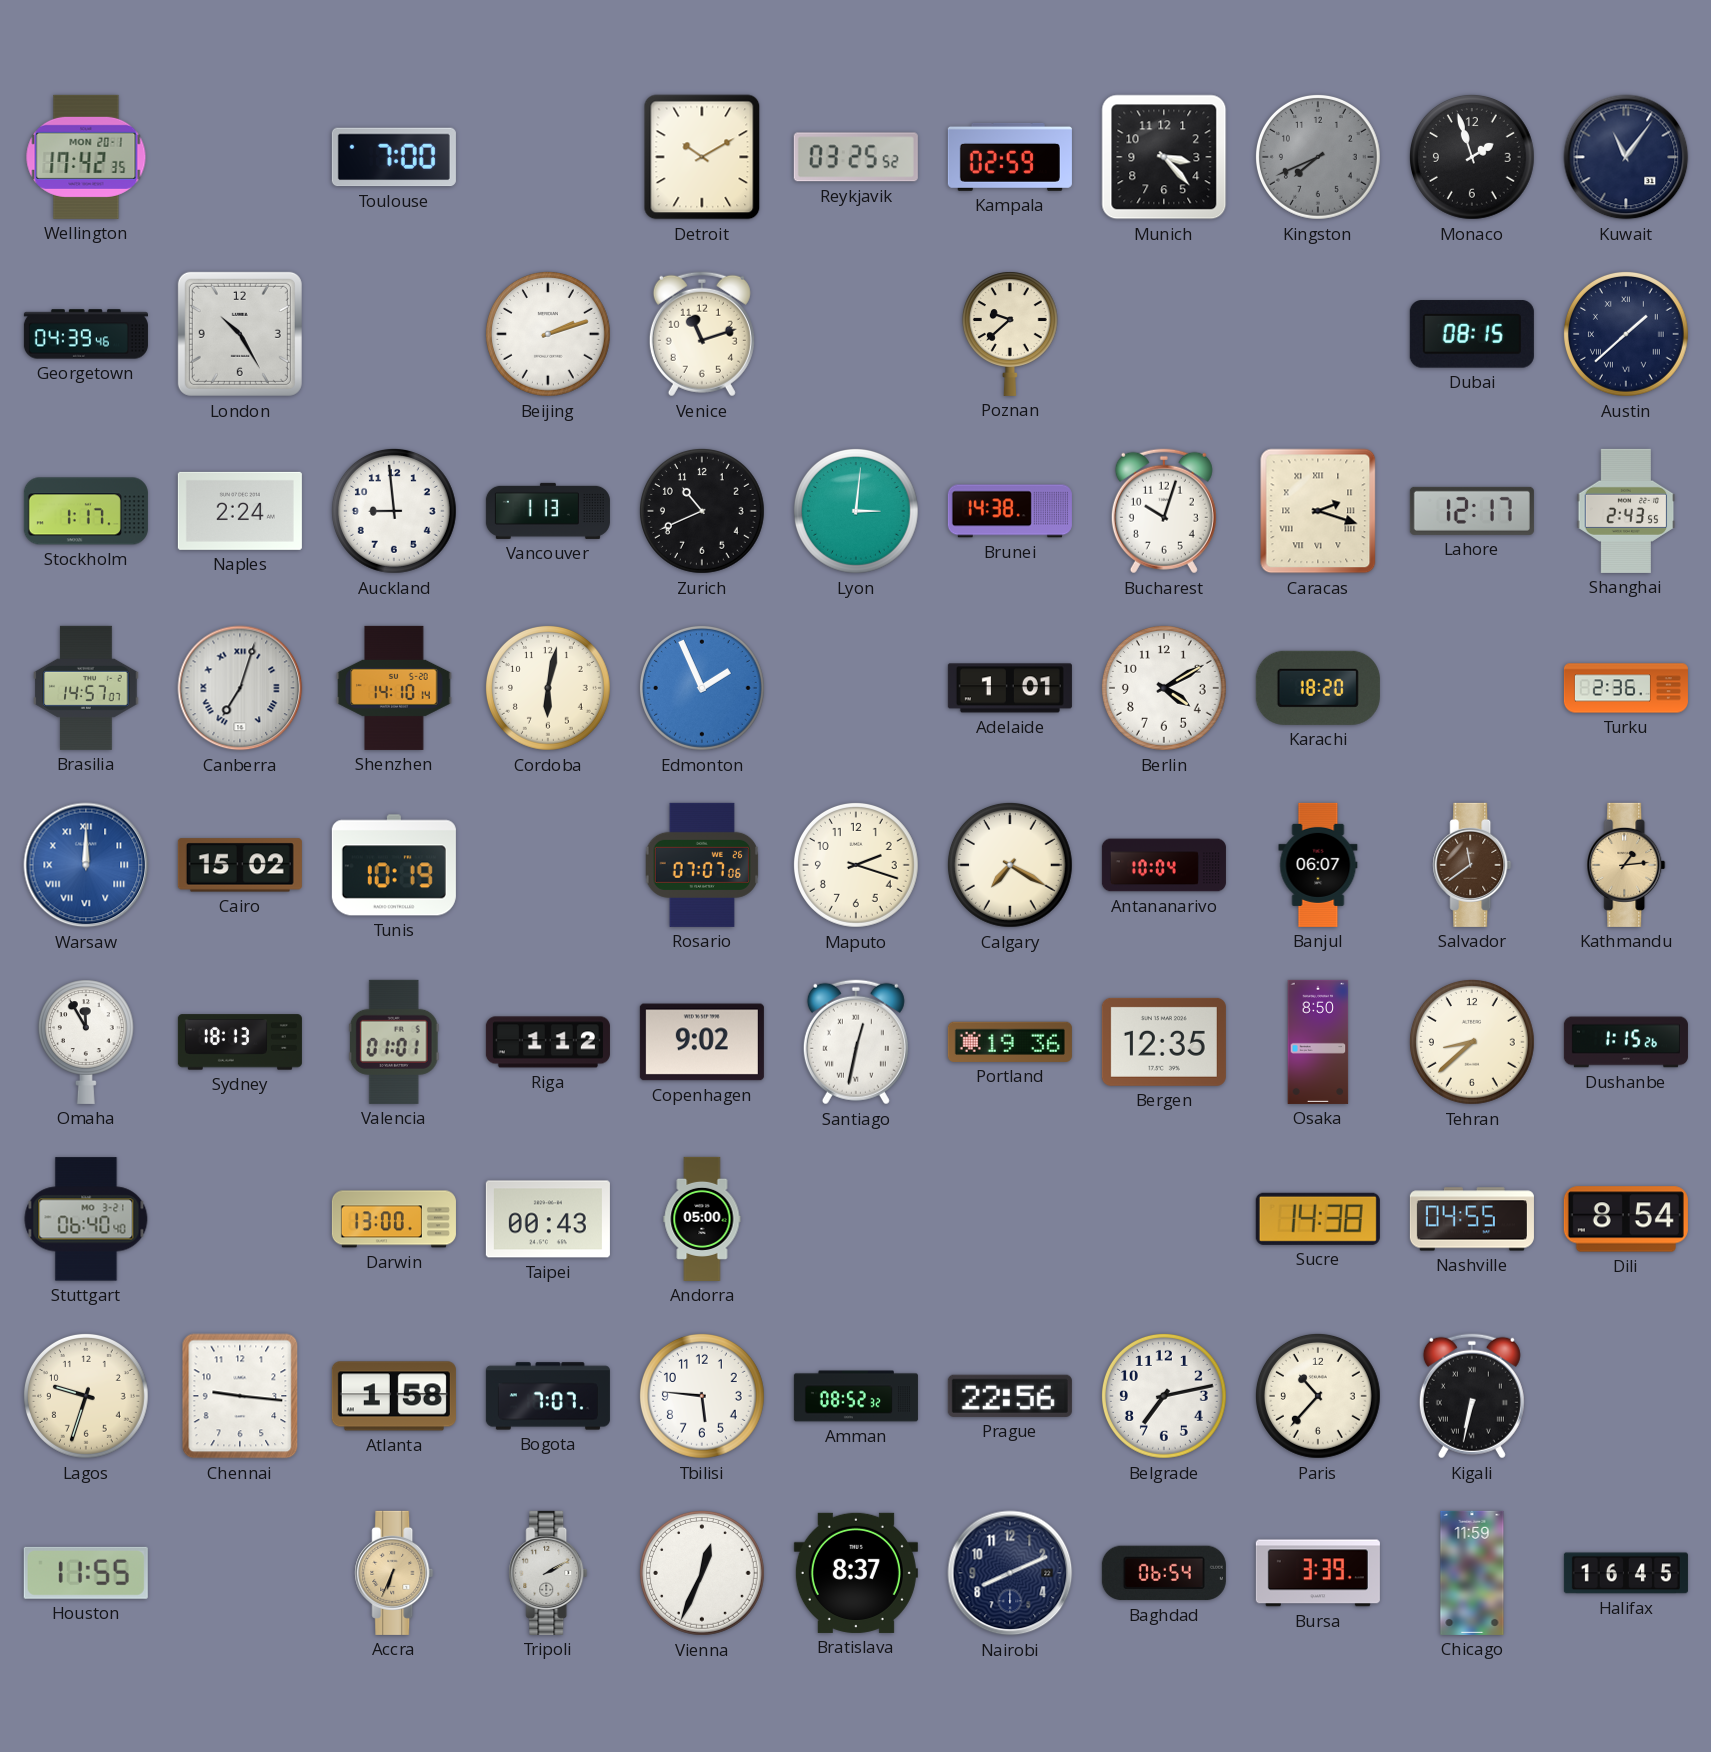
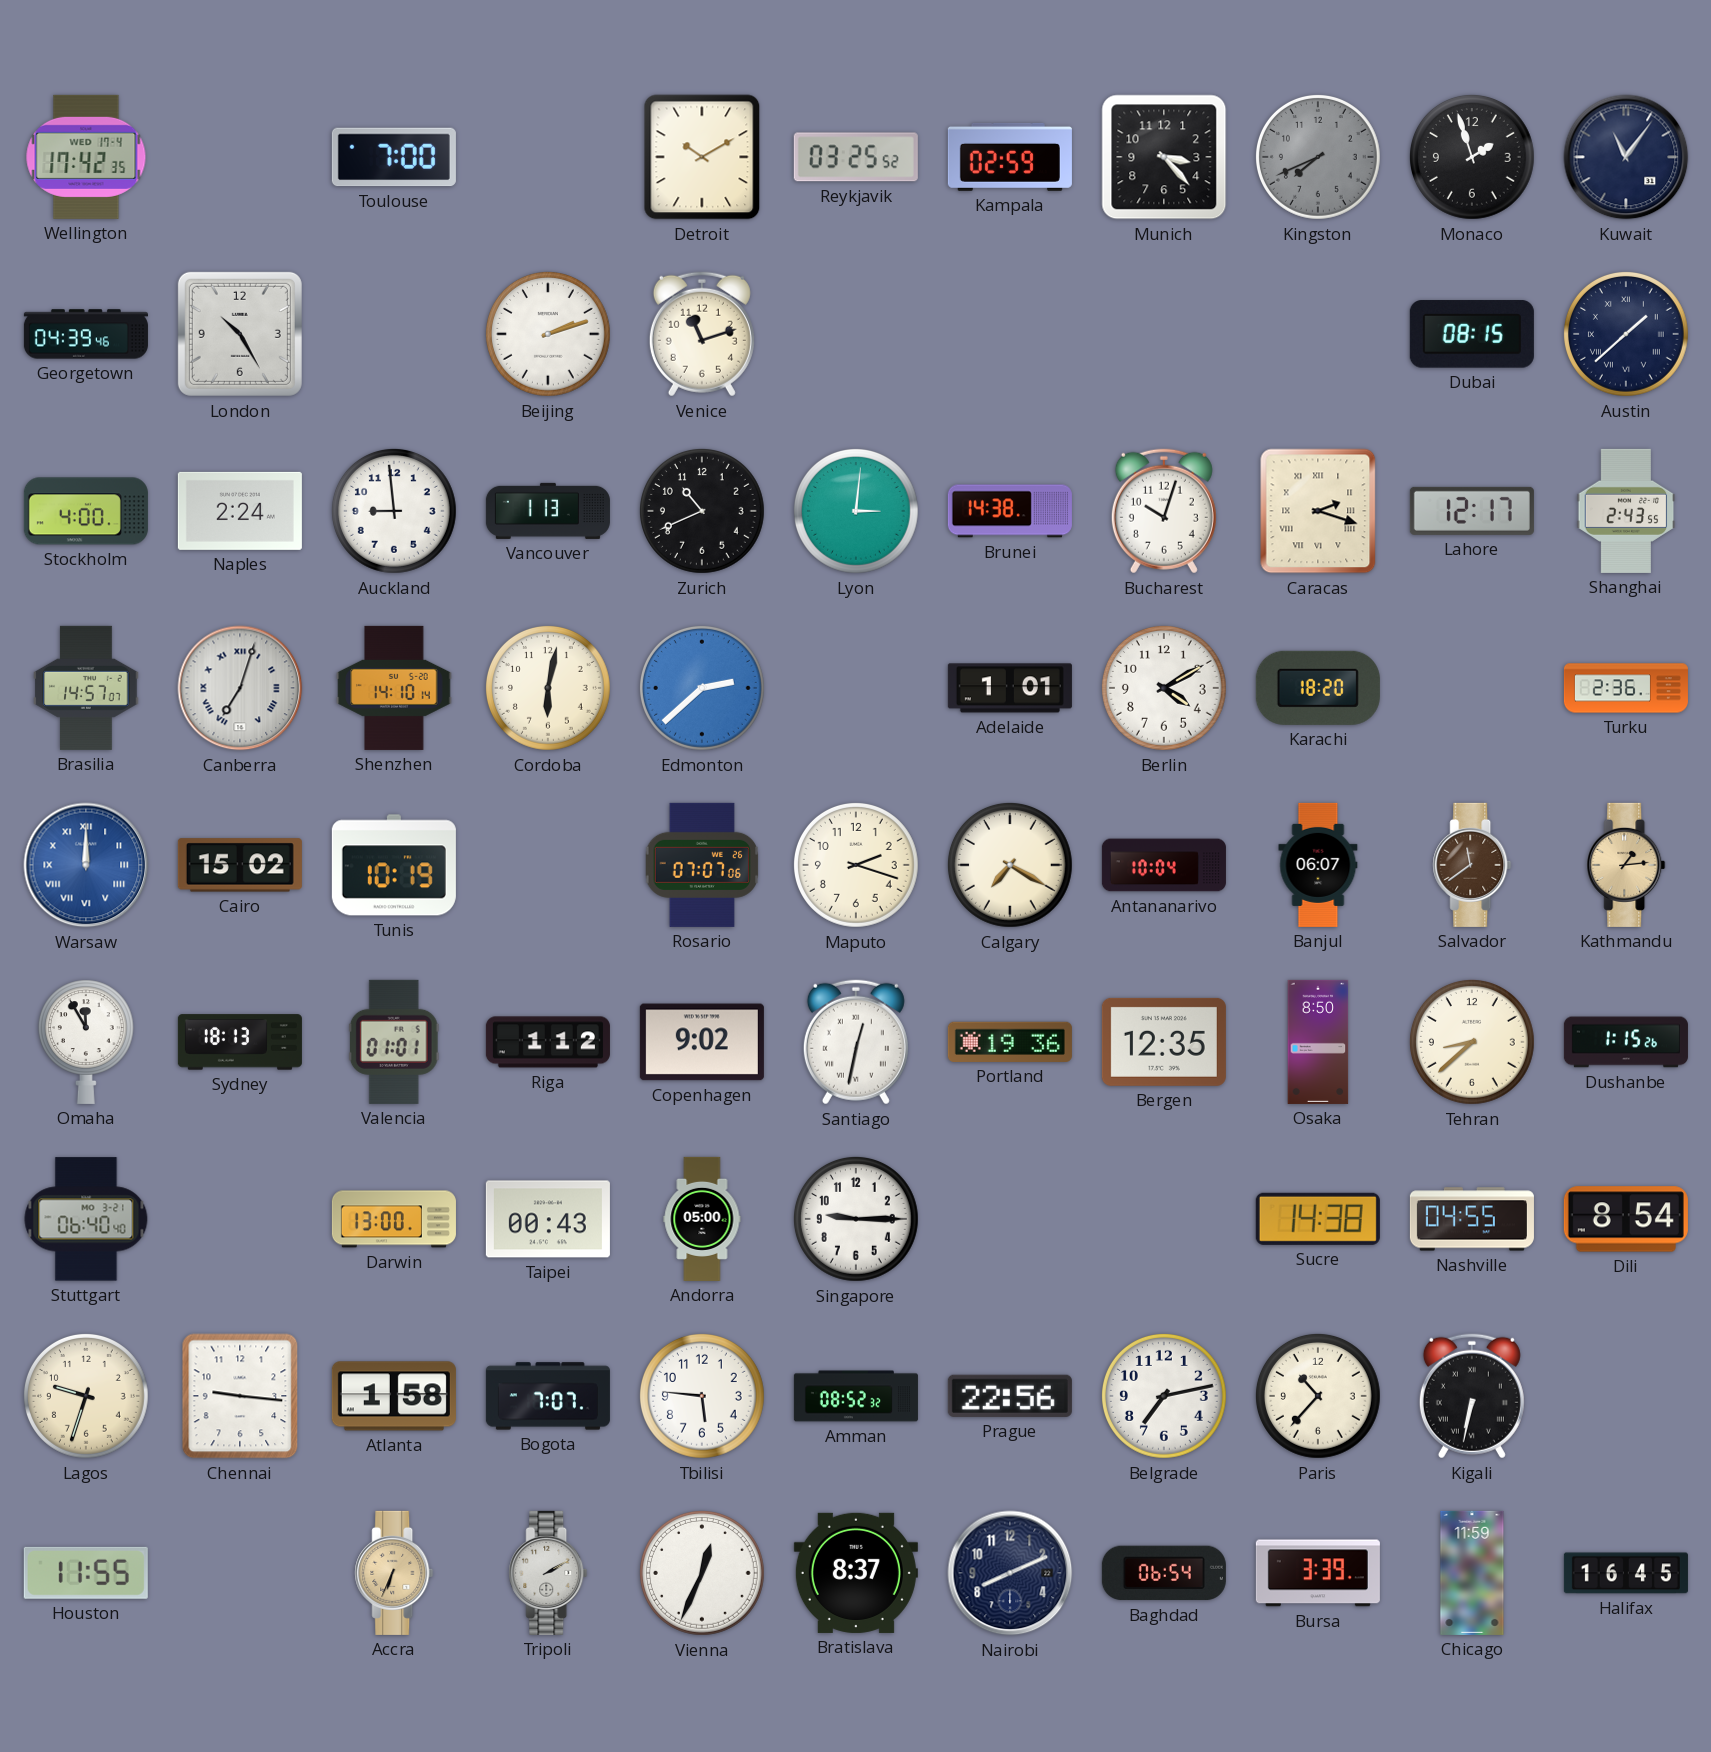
Wellington date: MON 20-1 -> WED 17-4
Poznan: 9:38 -> none
Stockholm: 1:17 -> 4:00
Edmonton: 1:56 -> 2:38
Singapore: none -> 9:15
